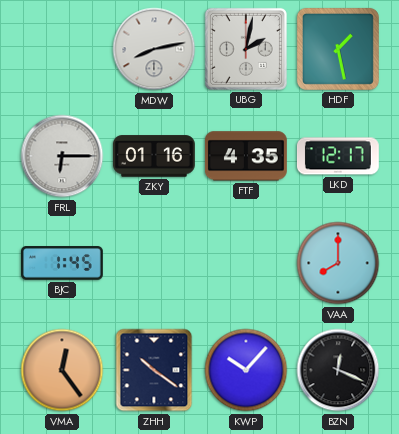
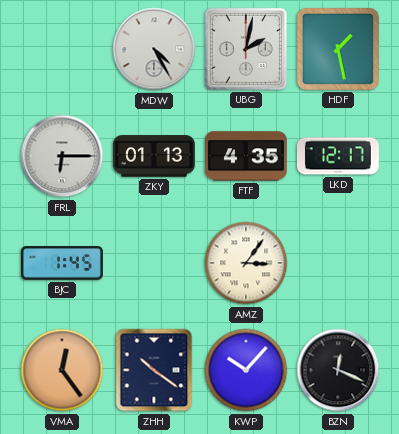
MDW: 8:13 -> 4:25
ZKY: 01:16 -> 01:13
AMZ: none -> 3:06
VAA: 8:00 -> none
